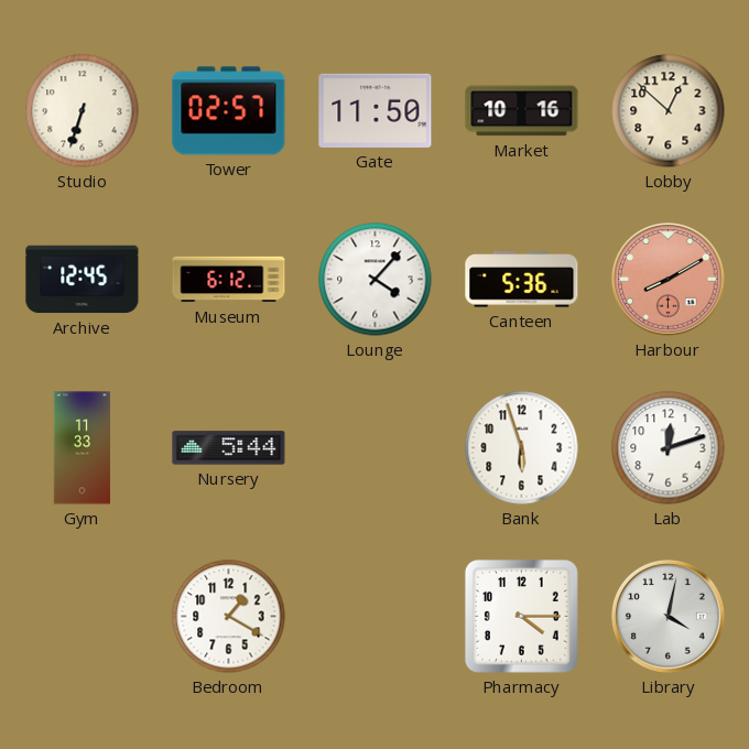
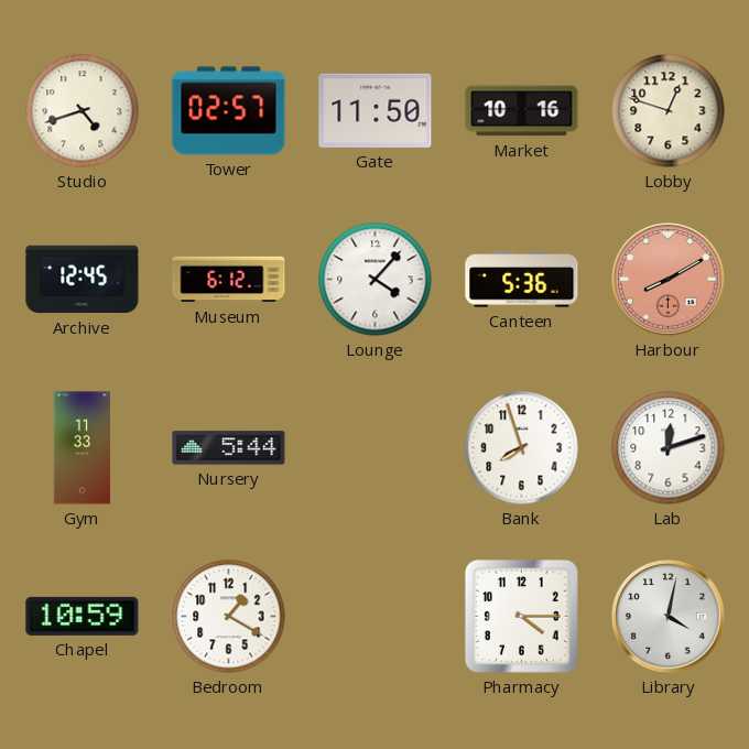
Studio: 6:33 -> 4:42
Lobby: 12:52 -> 12:48
Bank: 5:57 -> 7:57
Chapel: none -> 10:59
